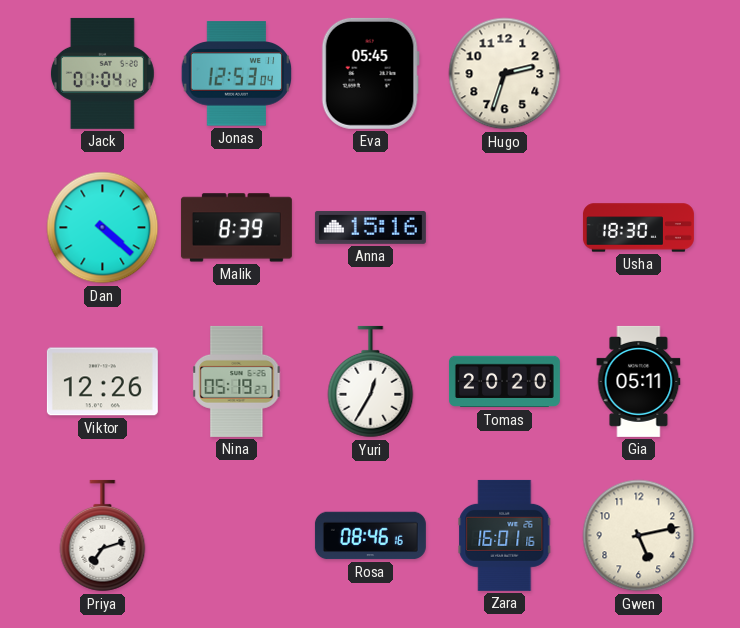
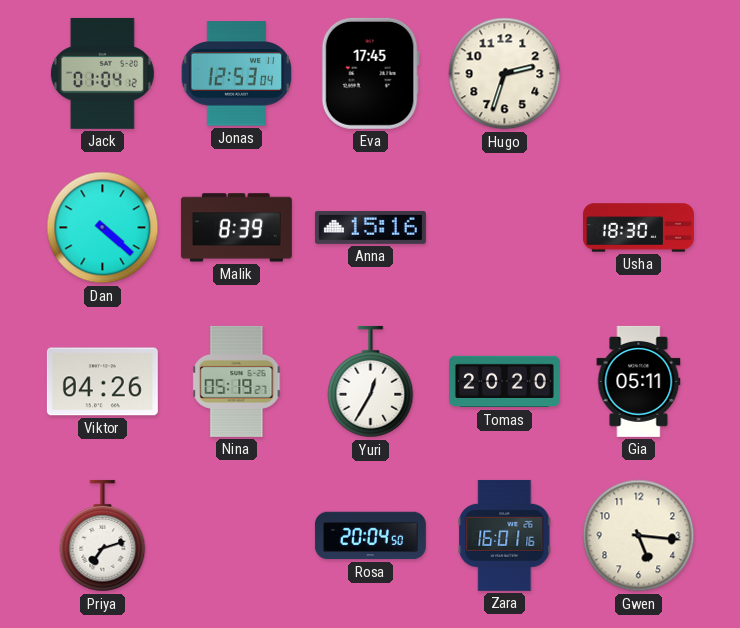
Eva: 05:45 -> 17:45
Viktor: 12:26 -> 04:26
Rosa: 08:46 -> 20:04
Gwen: 5:13 -> 5:16
